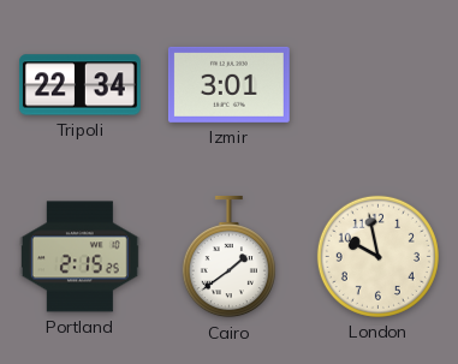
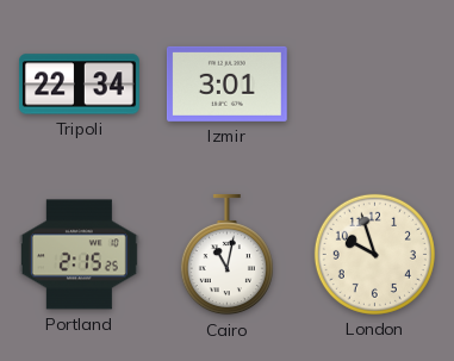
Cairo: 1:39 -> 11:02
London: 9:58 -> 9:57
